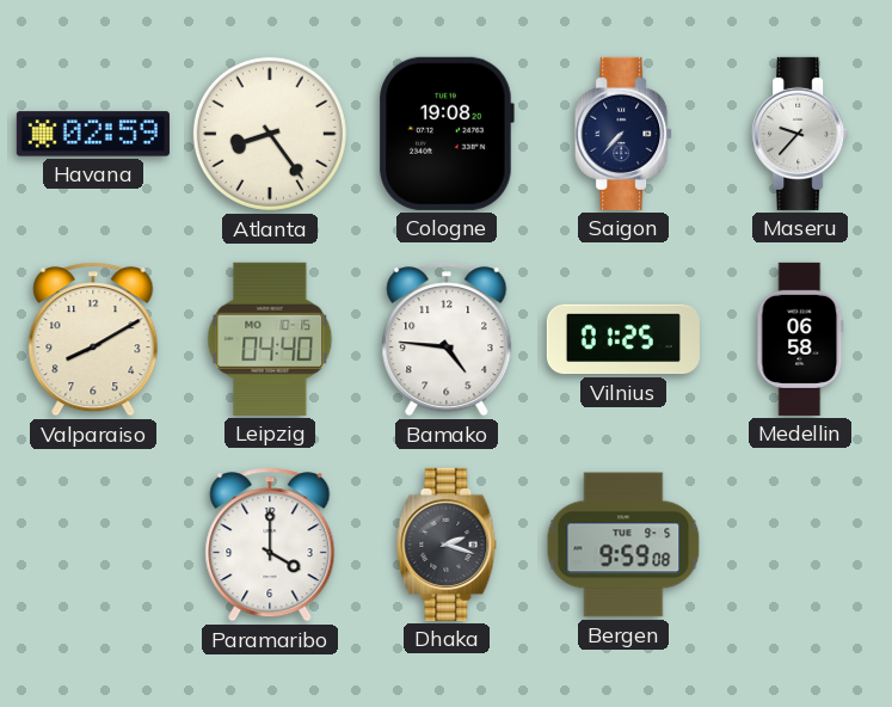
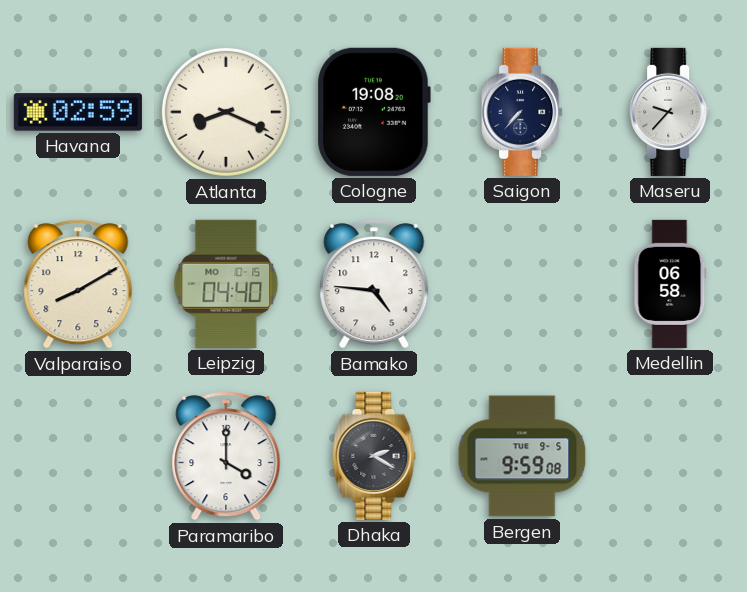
Atlanta: 8:24 -> 8:19
Vilnius: 01:25 -> none
Dhaka: 2:18 -> 2:20
